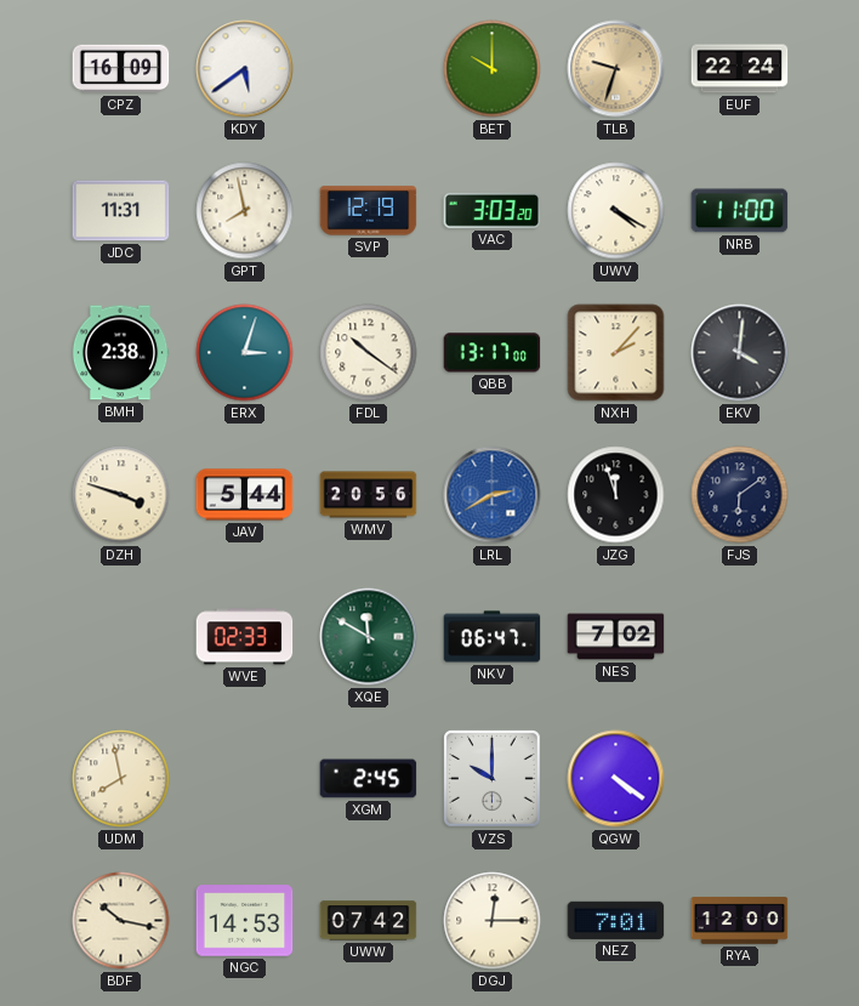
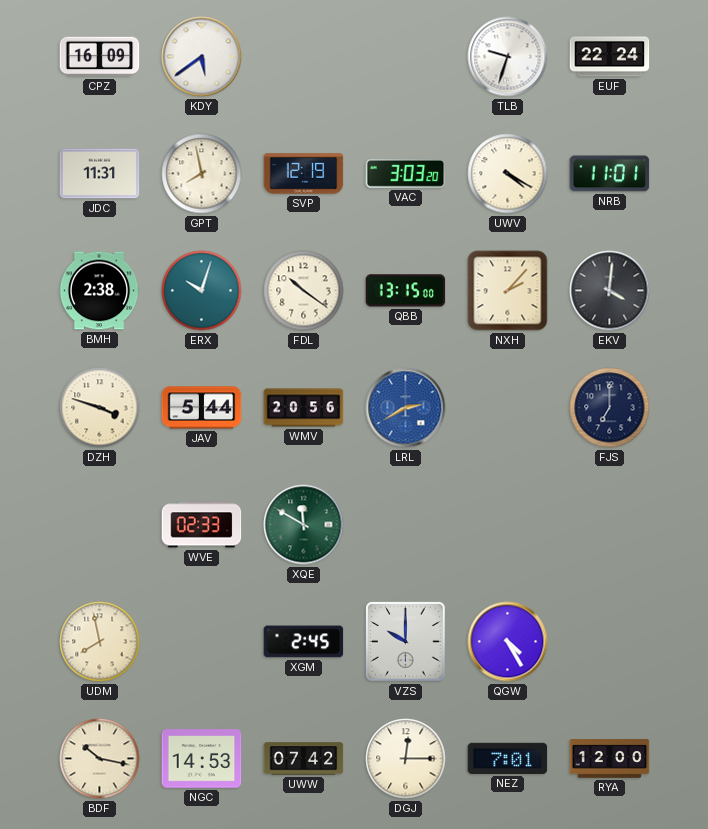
BET: 10:00 -> none
TLB dial: champagne -> white
NRB: 11:00 -> 11:01
ERX: 3:03 -> 10:03
QBB: 13:17 -> 13:15
JZG: 11:57 -> none
FJS: 6:09 -> 7:00
NKV: 06:47 -> none
NES: 7:02 -> none
QGW: 4:21 -> 4:25
